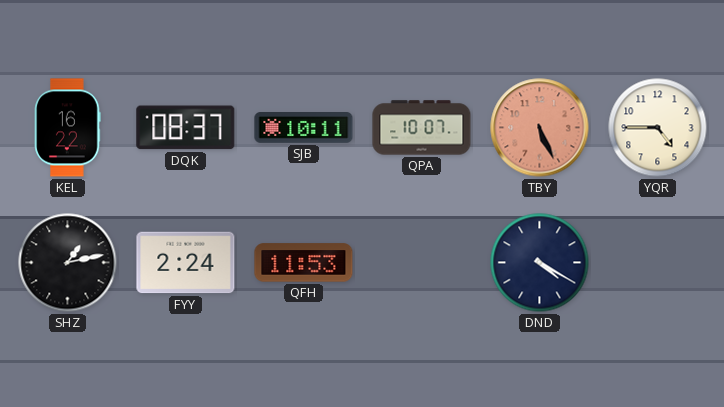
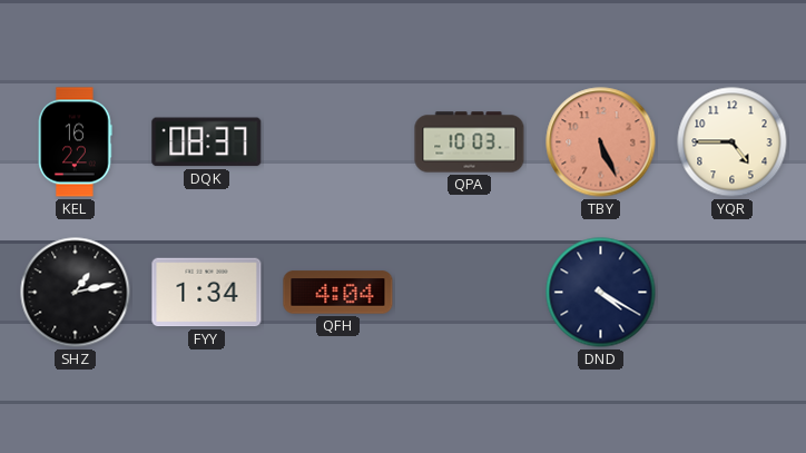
SJB: 10:11 -> none
QPA: 10:07 -> 10:03
FYY: 2:24 -> 1:34
QFH: 11:53 -> 4:04
